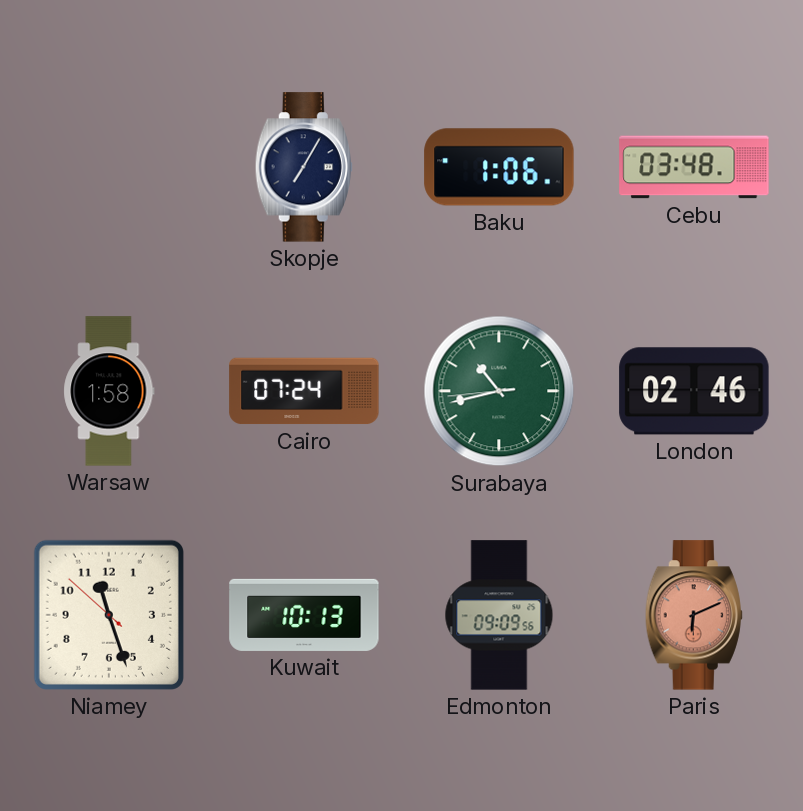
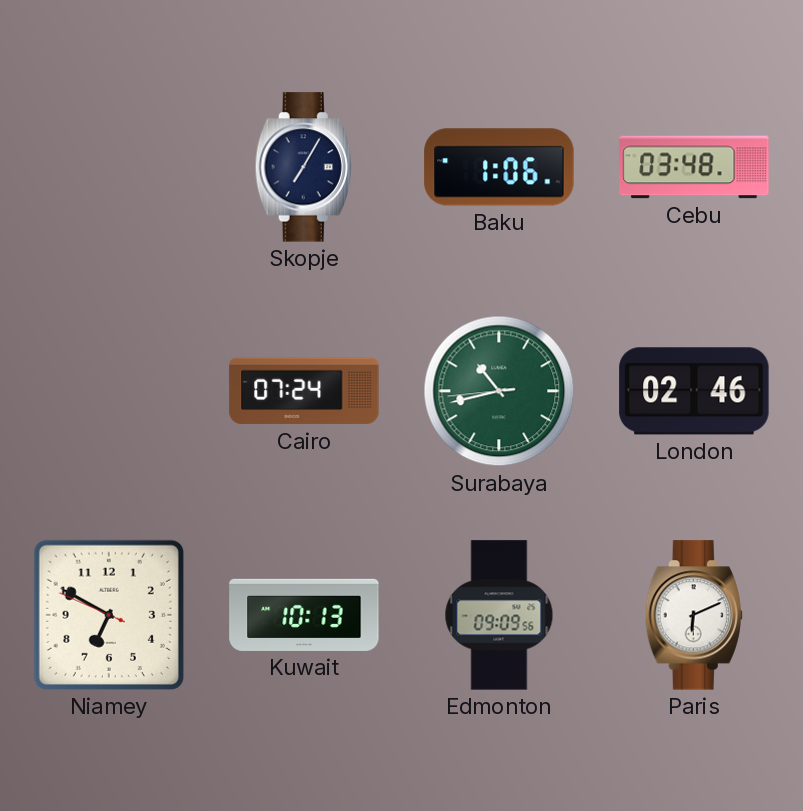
Warsaw: 1:58 -> none
Niamey: 11:26 -> 6:49
Paris dial: salmon -> white
